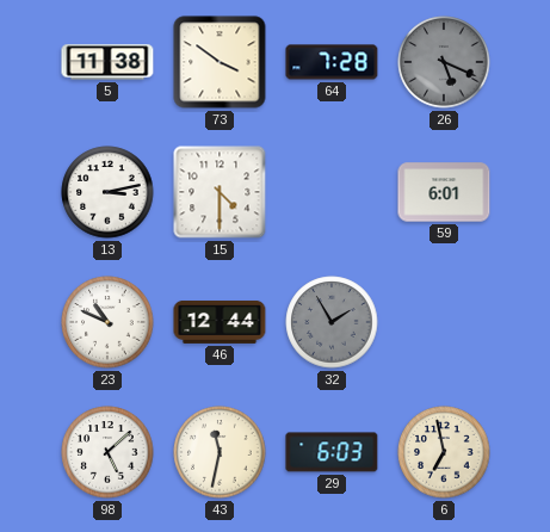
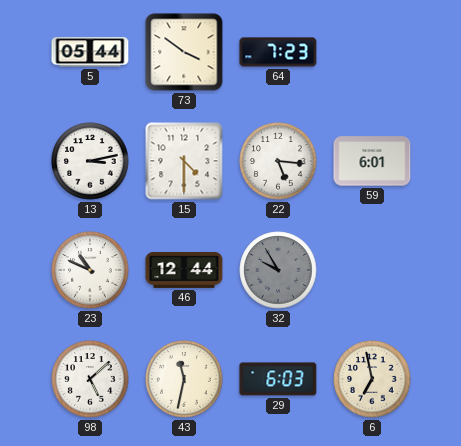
5: 11:38 -> 05:44
64: 7:28 -> 7:23
26: 5:19 -> none
22: none -> 5:16
32: 1:55 -> 9:55
